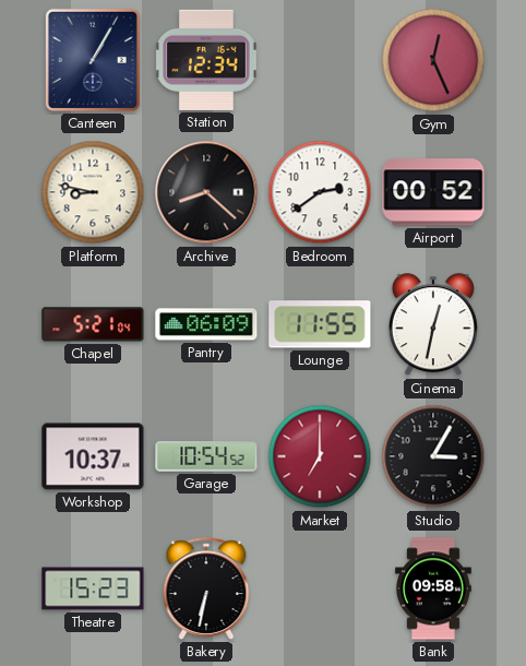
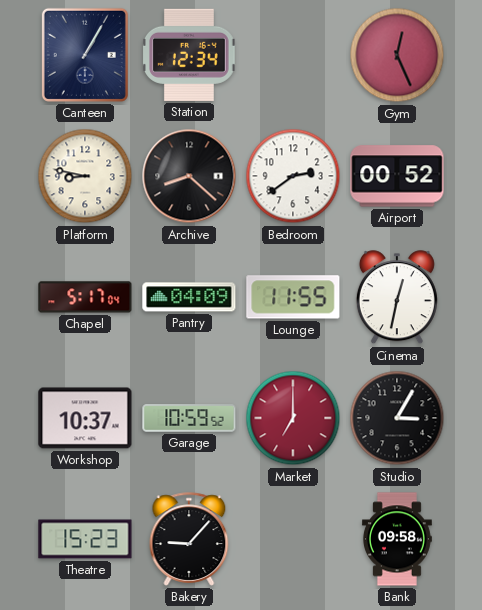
Chapel: 5:21 -> 5:17
Pantry: 06:09 -> 04:09
Garage: 10:54 -> 10:59
Bakery: 6:32 -> 9:07
